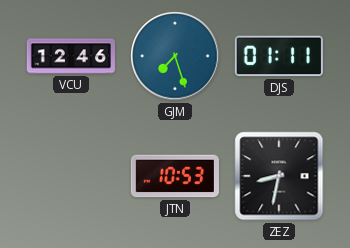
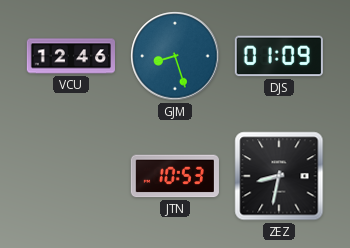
GJM: 7:27 -> 8:27
DJS: 01:11 -> 01:09
